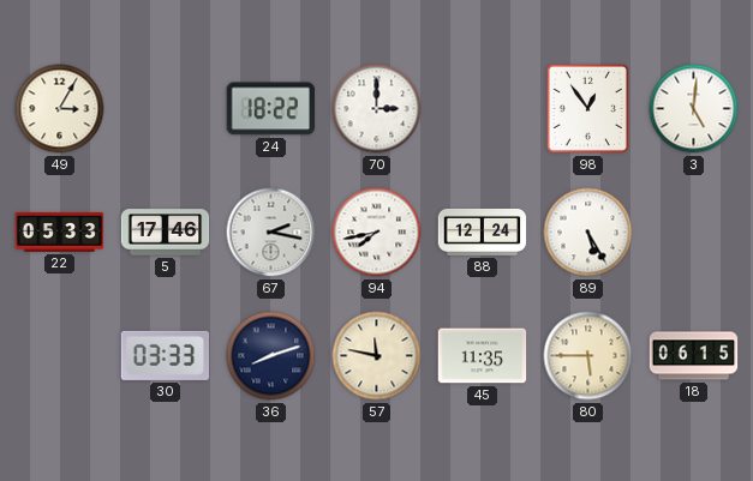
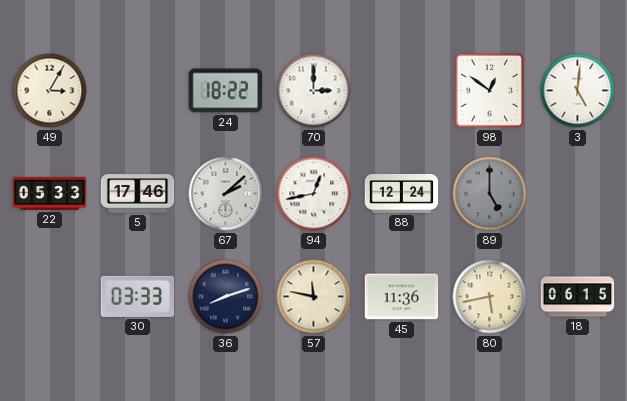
98: 12:54 -> 12:51
67: 2:17 -> 2:08
94: 7:43 -> 12:43
89: 5:25 -> 5:00
89 dial: white -> grey
45: 11:35 -> 11:36
80: 5:45 -> 5:43
